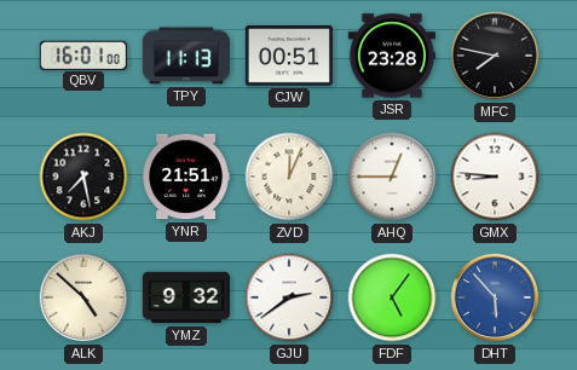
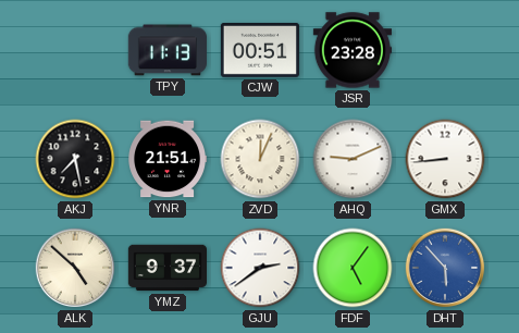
QBV: 16:01 -> none
MFC: 7:47 -> none
AHQ: 12:45 -> 9:11
GMX: 8:46 -> 8:44
YMZ: 9:32 -> 9:37
